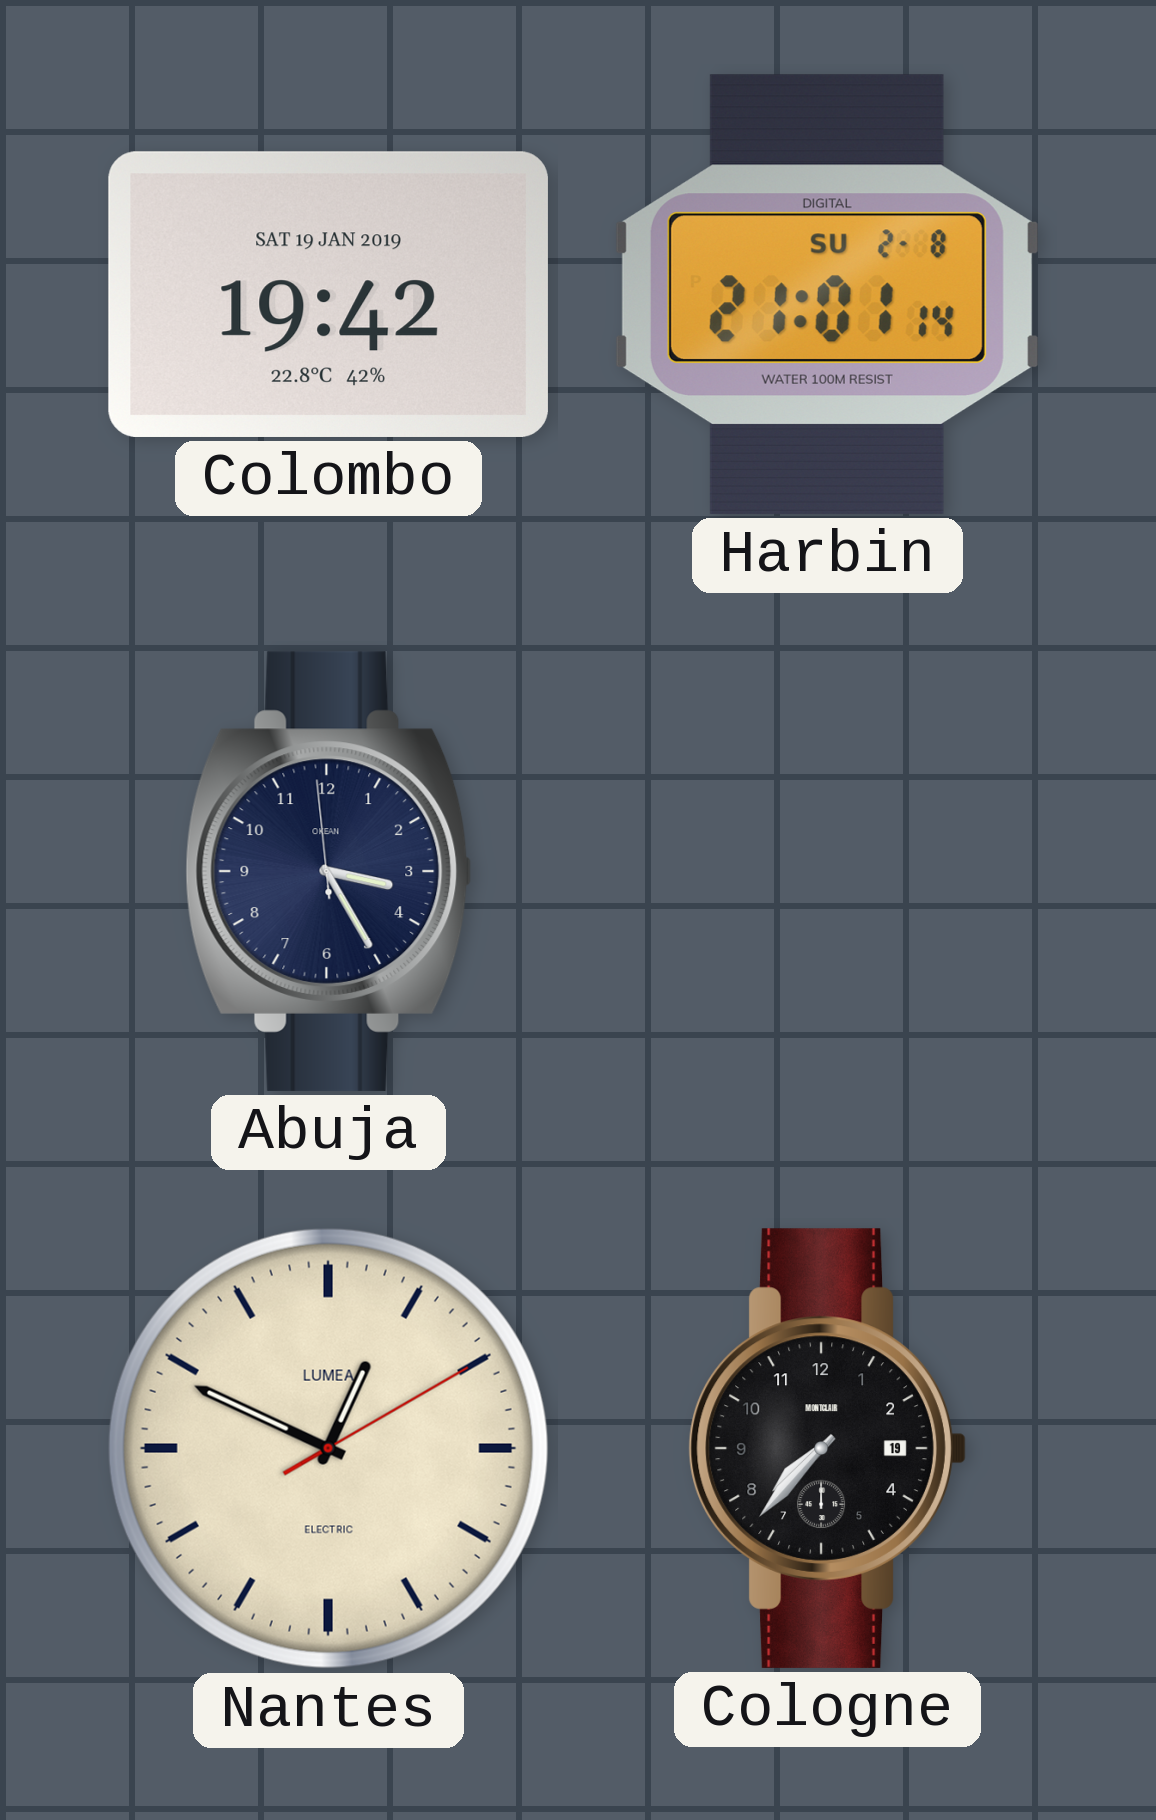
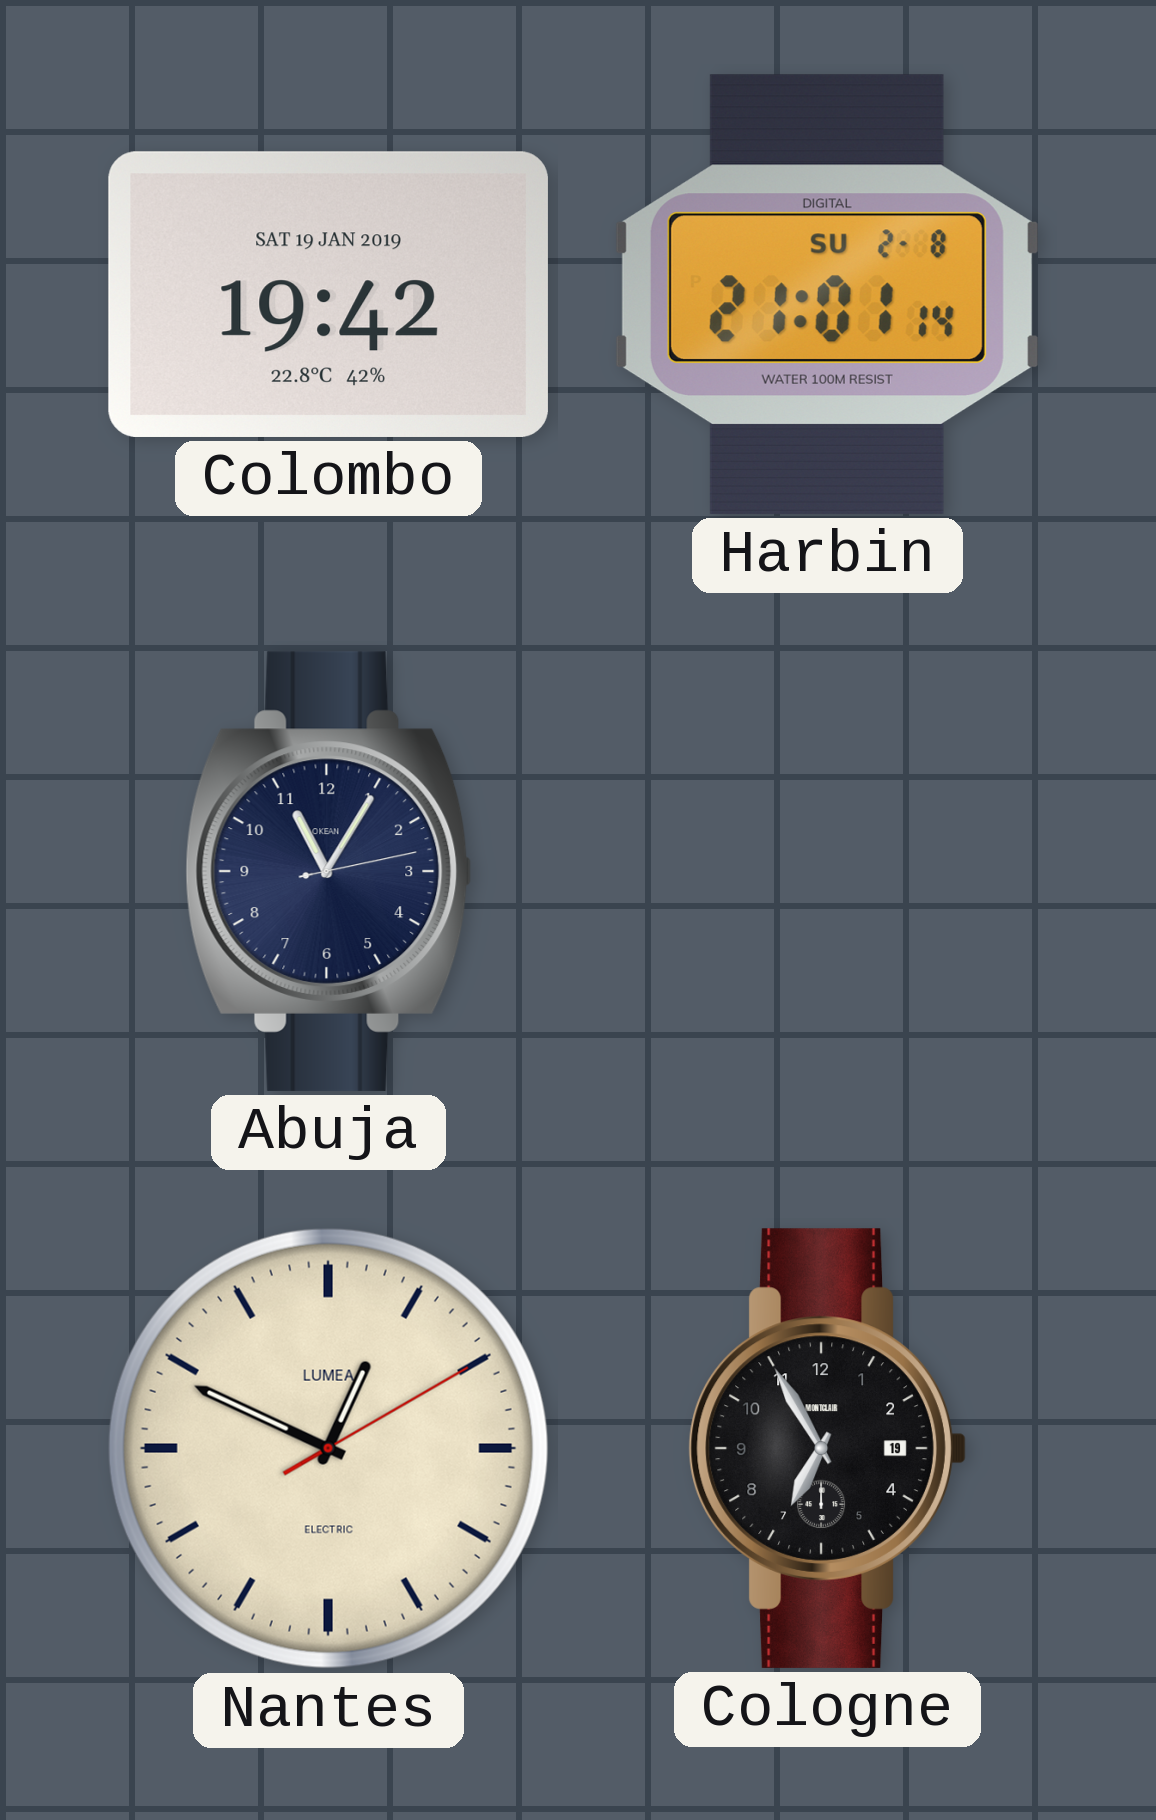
Abuja: 3:24 -> 11:05
Cologne: 7:37 -> 6:55
